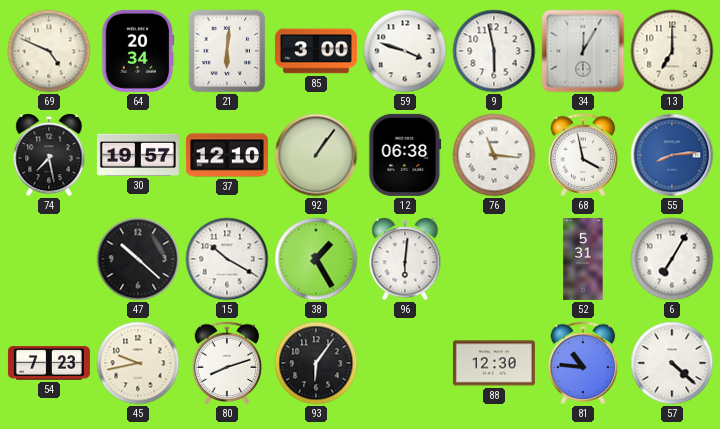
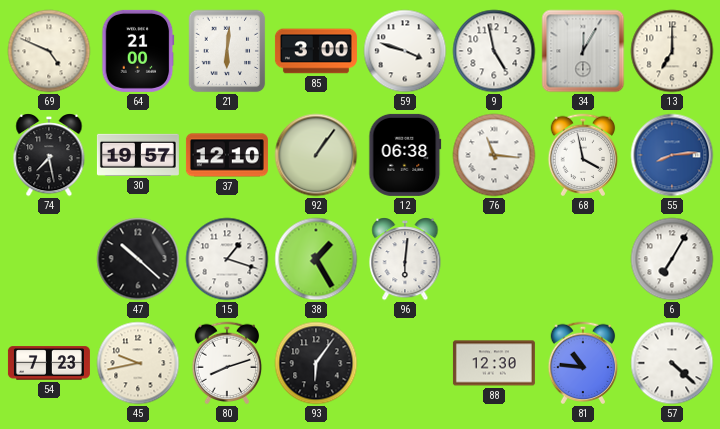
64: 20:34 -> 21:00
9: 5:58 -> 4:58
15: 10:20 -> 1:18
52: 5:31 -> none
